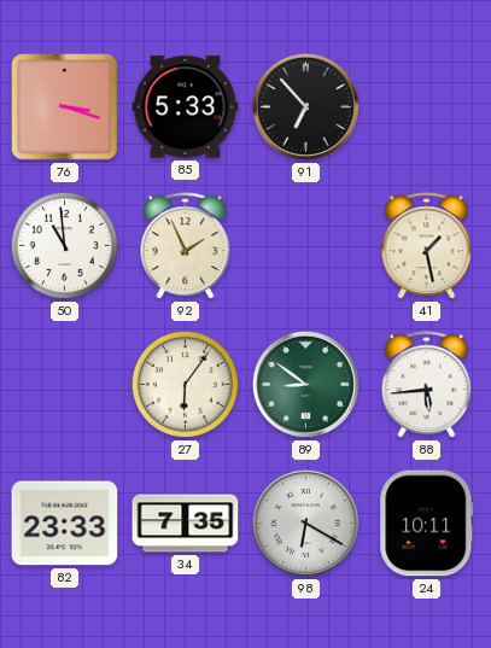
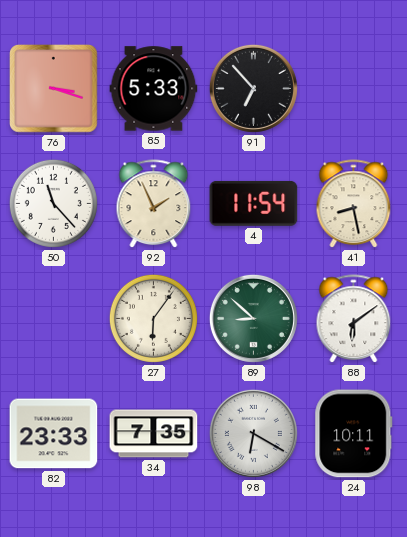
50: 10:59 -> 11:23
4: none -> 11:54
41: 1:28 -> 8:28
89: 8:51 -> 8:52
88: 5:44 -> 6:09
